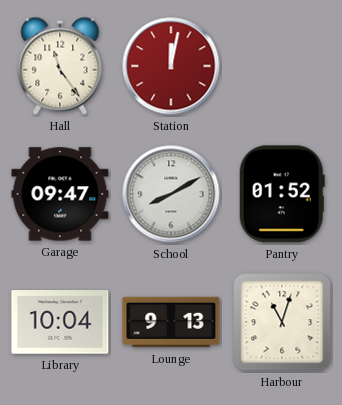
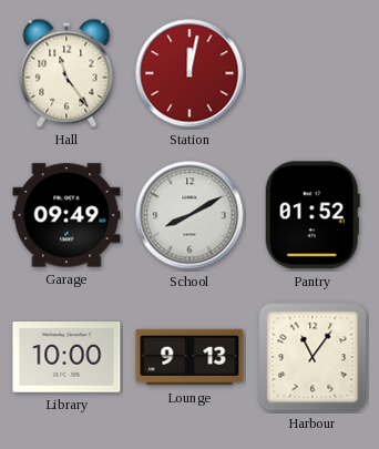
Garage: 09:47 -> 09:49
Library: 10:04 -> 10:00
Harbour: 11:03 -> 11:06
